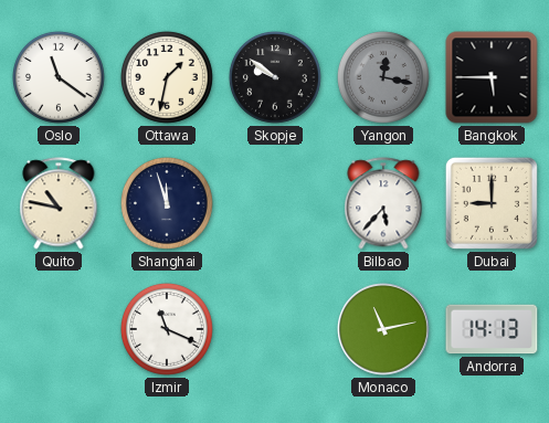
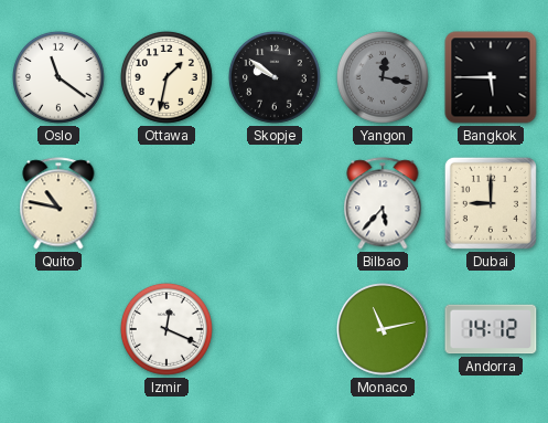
Shanghai: 11:57 -> none
Izmir: 11:19 -> 12:19
Andorra: 14:13 -> 14:12
